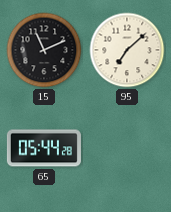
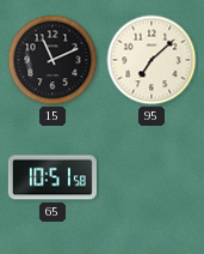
65: 05:44 -> 10:51
